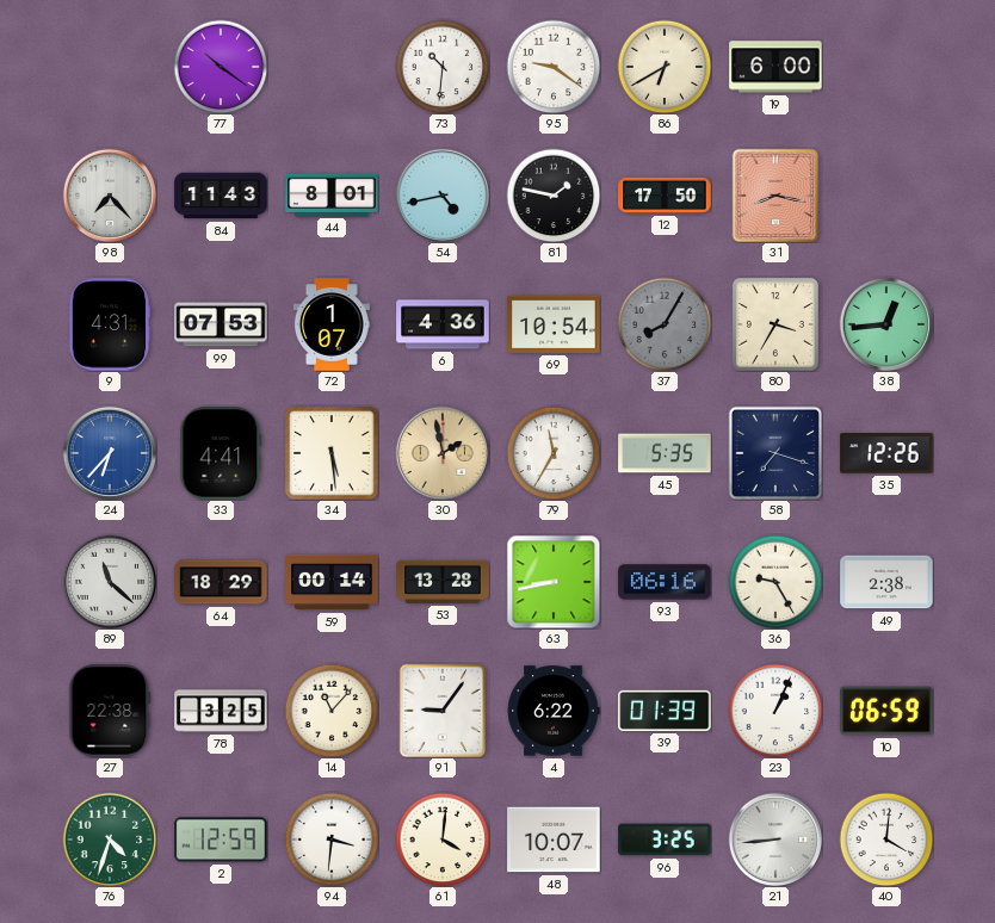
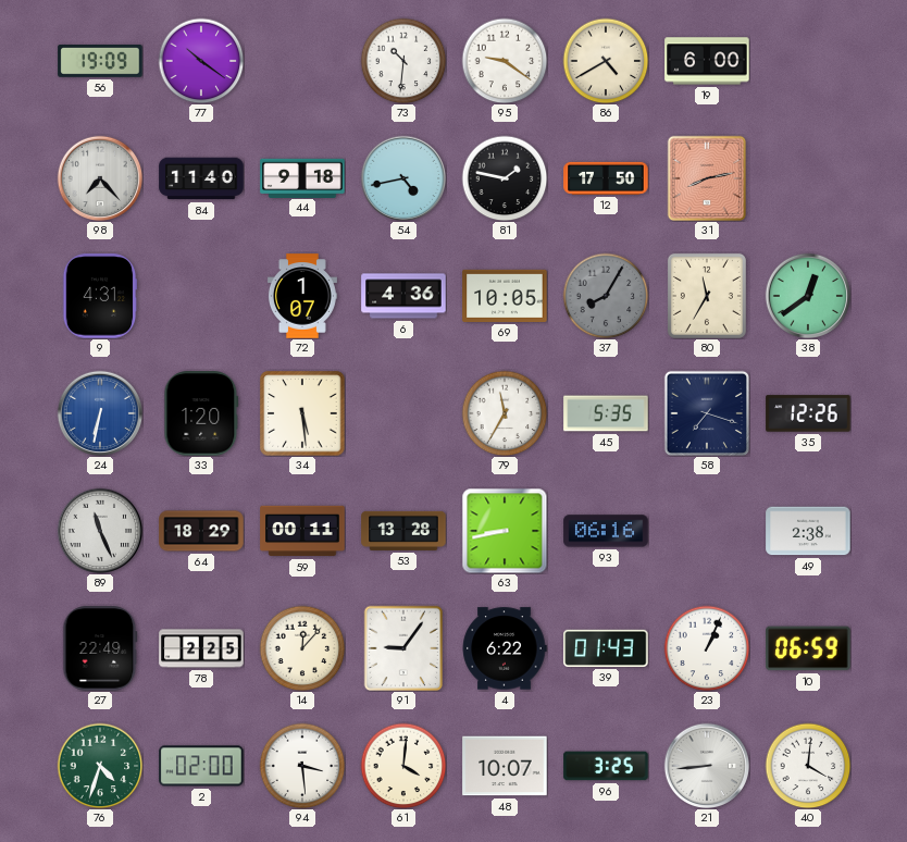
56: none -> 19:09
86: 6:40 -> 4:40
84: 11:43 -> 11:40
44: 8:01 -> 9:18
31: 8:17 -> 8:13
99: 07:53 -> none
69: 10:54 -> 10:05
80: 3:35 -> 11:35
38: 12:44 -> 12:39
24: 6:37 -> 6:32
33: 4:41 -> 1:20
30: 1:58 -> none
89: 11:22 -> 11:26
59: 00:14 -> 00:11
36: 9:25 -> none
27: 22:38 -> 22:49
78: 3:25 -> 2:25
14: 11:07 -> 12:07
39: 01:39 -> 01:43
2: 12:59 -> 02:00
94: 3:31 -> 3:29
